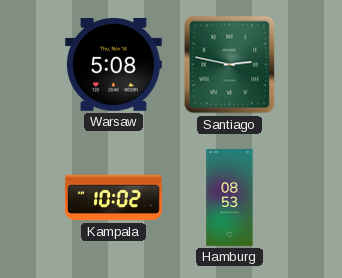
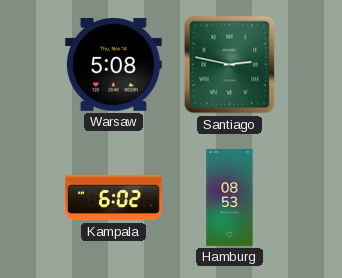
Kampala: 10:02 -> 6:02
